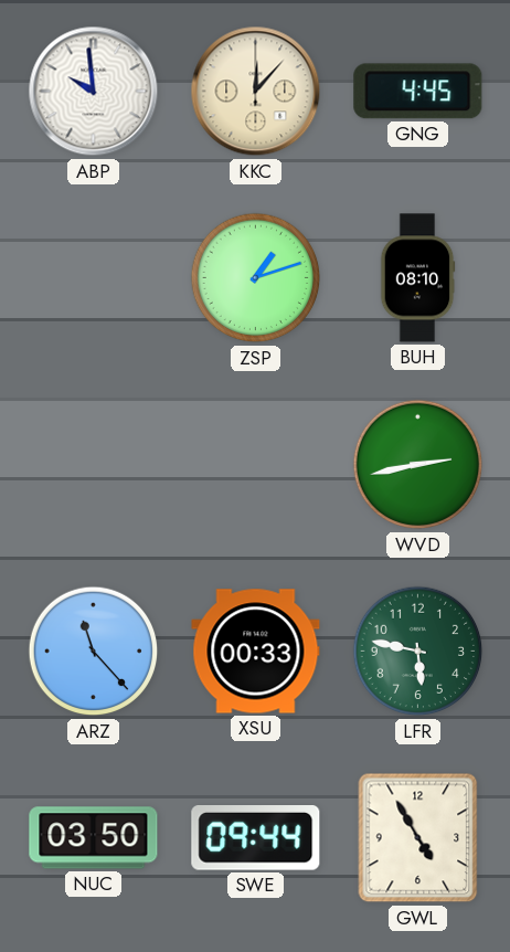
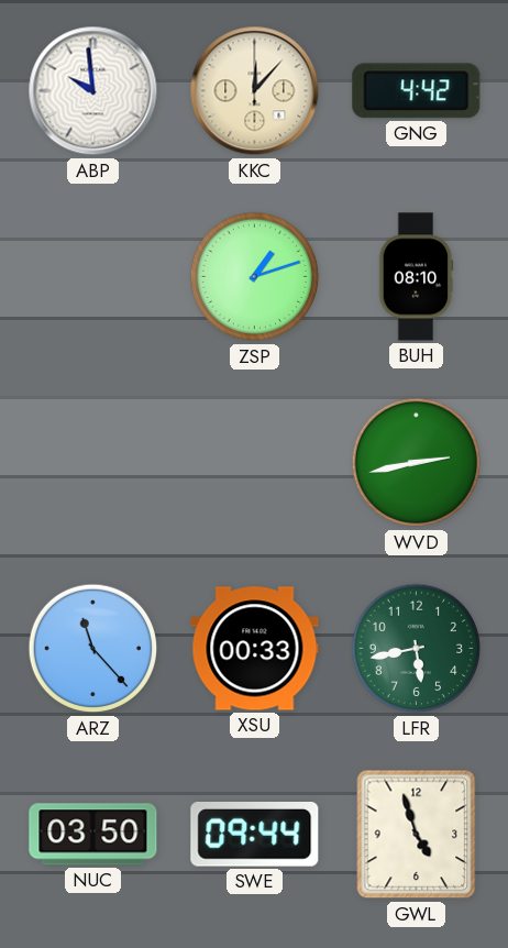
GNG: 4:45 -> 4:42
LFR: 5:47 -> 5:43
GWL: 4:55 -> 4:57
